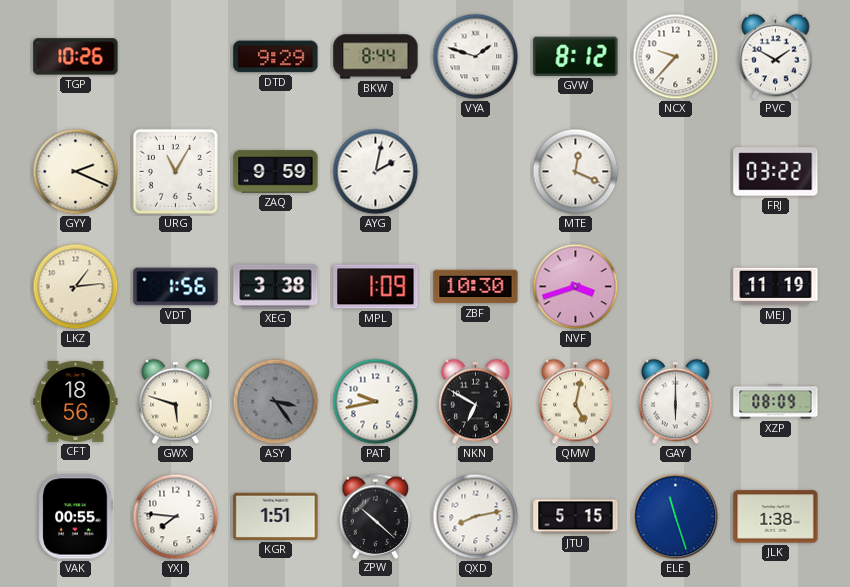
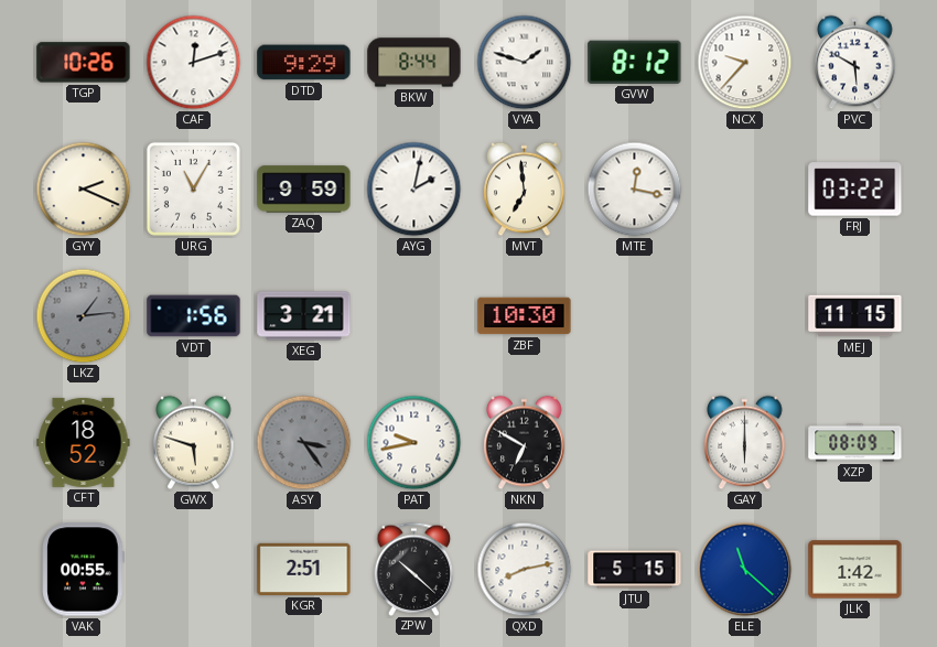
CAF: none -> 12:12
PVC: 1:50 -> 5:50
MVT: none -> 6:59
MTE: 12:19 -> 12:17
LKZ dial: cream -> grey
XEG: 3:38 -> 3:21
MPL: 1:09 -> none
NVF: 3:42 -> none
MEJ: 11:19 -> 11:15
CFT: 18:56 -> 18:52
QMW: 5:02 -> none
YXJ: 7:46 -> none
KGR: 1:51 -> 2:51
ELE: 11:27 -> 11:22
JLK: 1:38 -> 1:42
